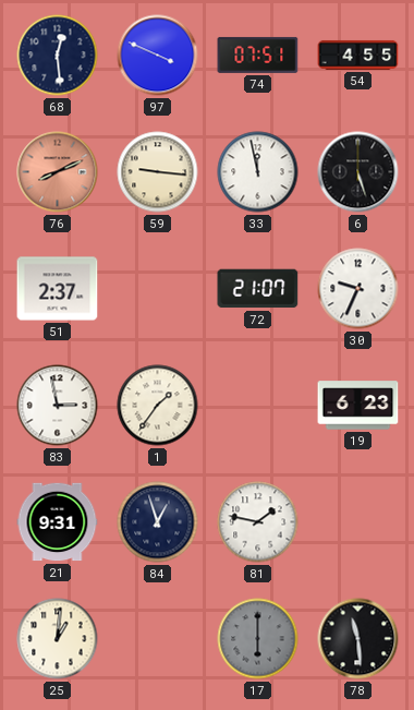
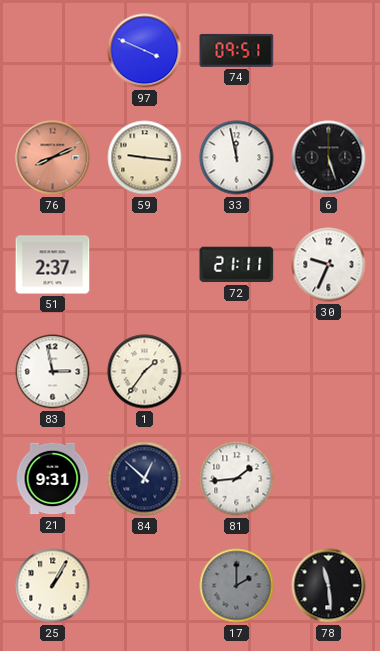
68: 12:29 -> none
74: 07:51 -> 09:51
54: 4:55 -> none
72: 21:07 -> 21:11
19: 6:23 -> none
84: 12:57 -> 12:52
81: 1:47 -> 1:44
25: 1:01 -> 1:05
17: 6:00 -> 2:00
